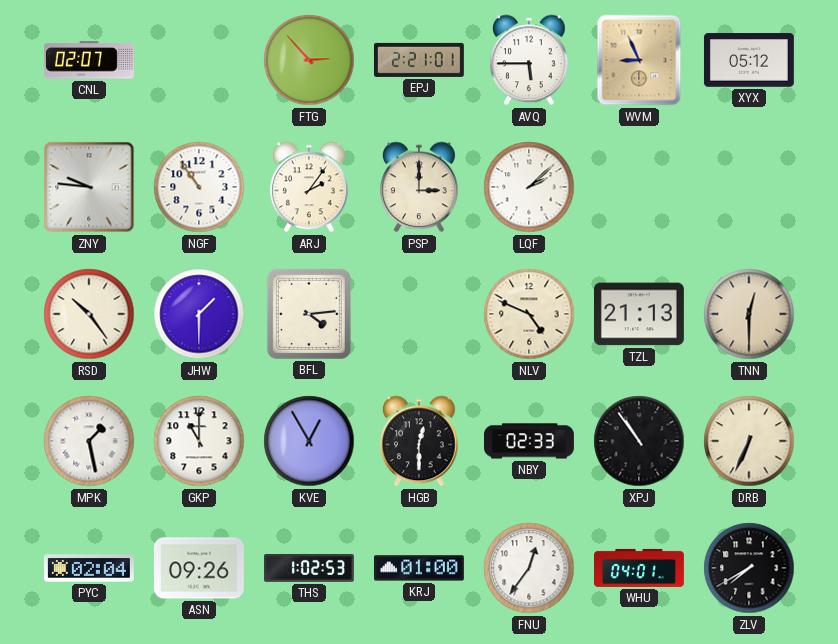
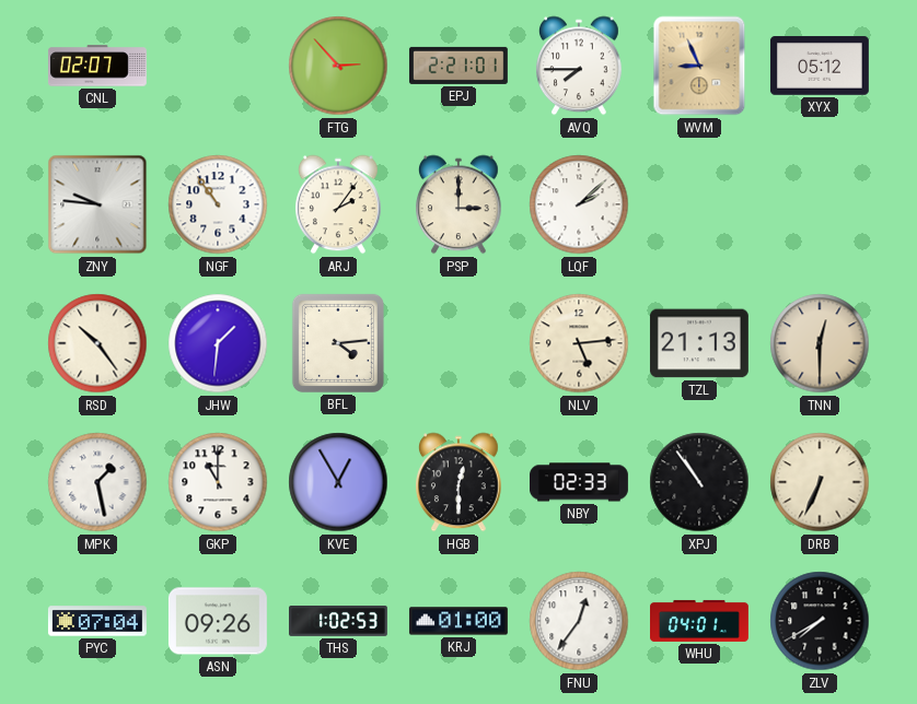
AVQ: 5:45 -> 7:45
JHW: 1:30 -> 1:31
NLV: 4:49 -> 5:14
PYC: 02:04 -> 07:04
